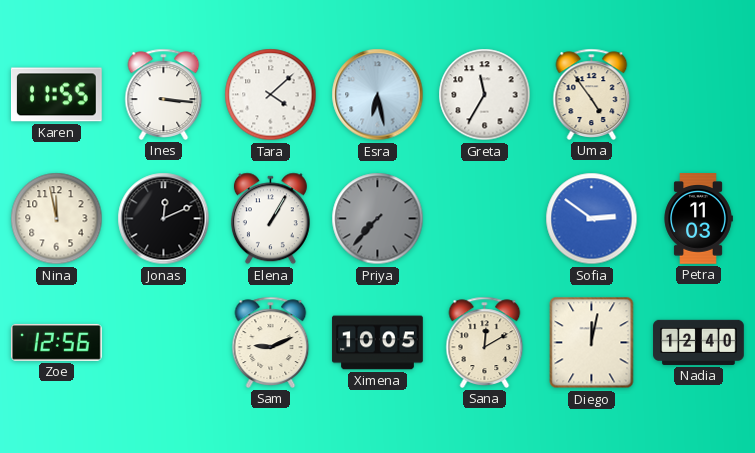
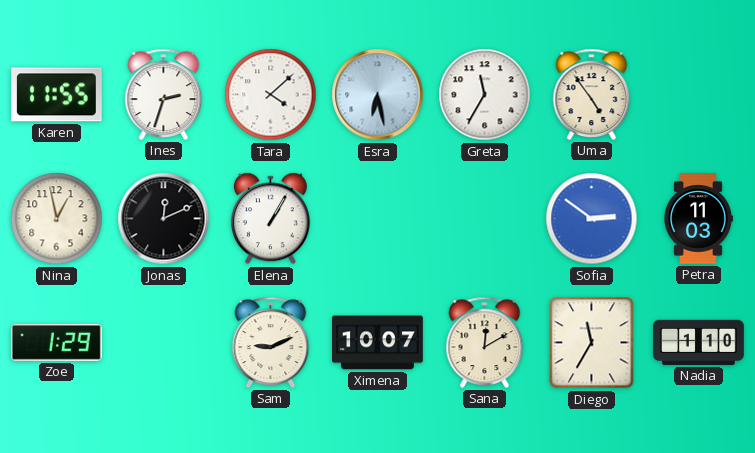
Ines: 3:16 -> 2:33
Nina: 11:58 -> 12:58
Priya: 7:37 -> none
Zoe: 12:56 -> 1:29
Ximena: 10:05 -> 10:07
Diego: 12:02 -> 11:35
Nadia: 12:40 -> 1:10
